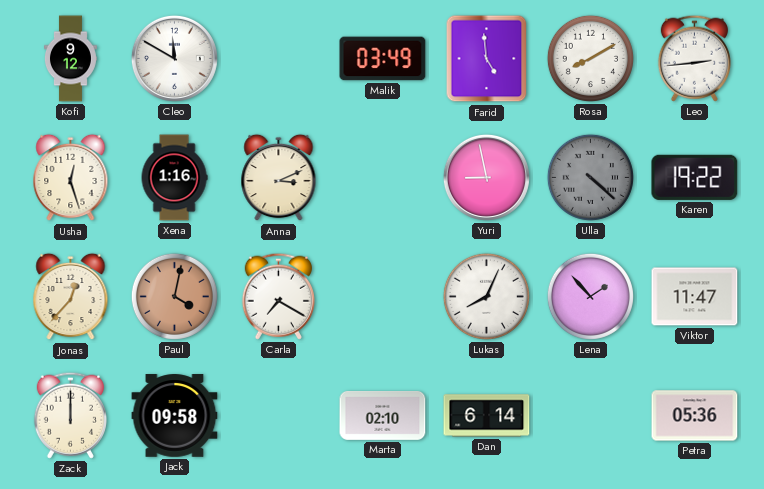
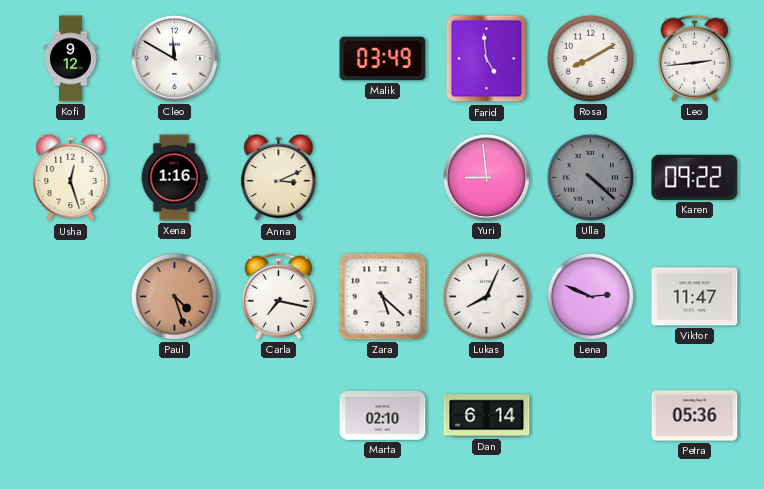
Yuri: 8:58 -> 8:59
Karen: 19:22 -> 09:22
Jonas: 12:37 -> none
Paul: 4:02 -> 4:27
Carla: 7:20 -> 7:17
Zara: none -> 5:22
Lena: 1:53 -> 2:49
Zack: 12:00 -> none
Jack: 09:58 -> none
